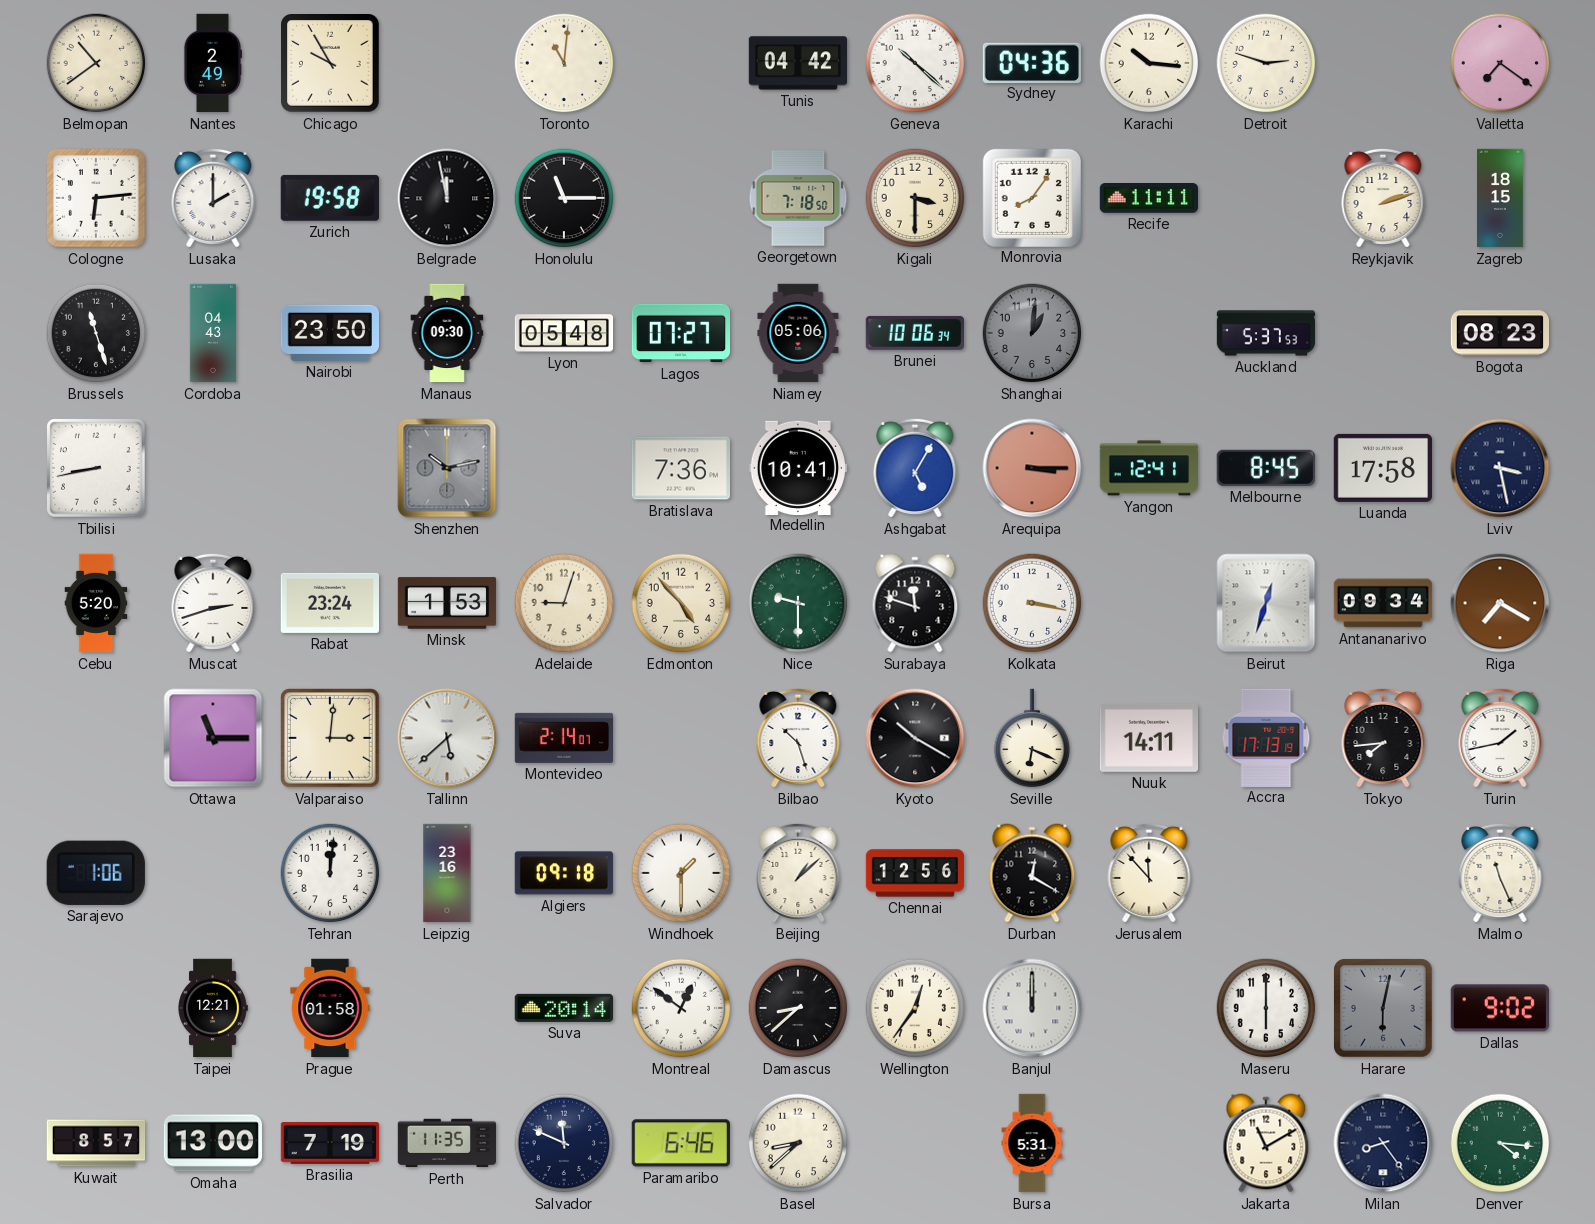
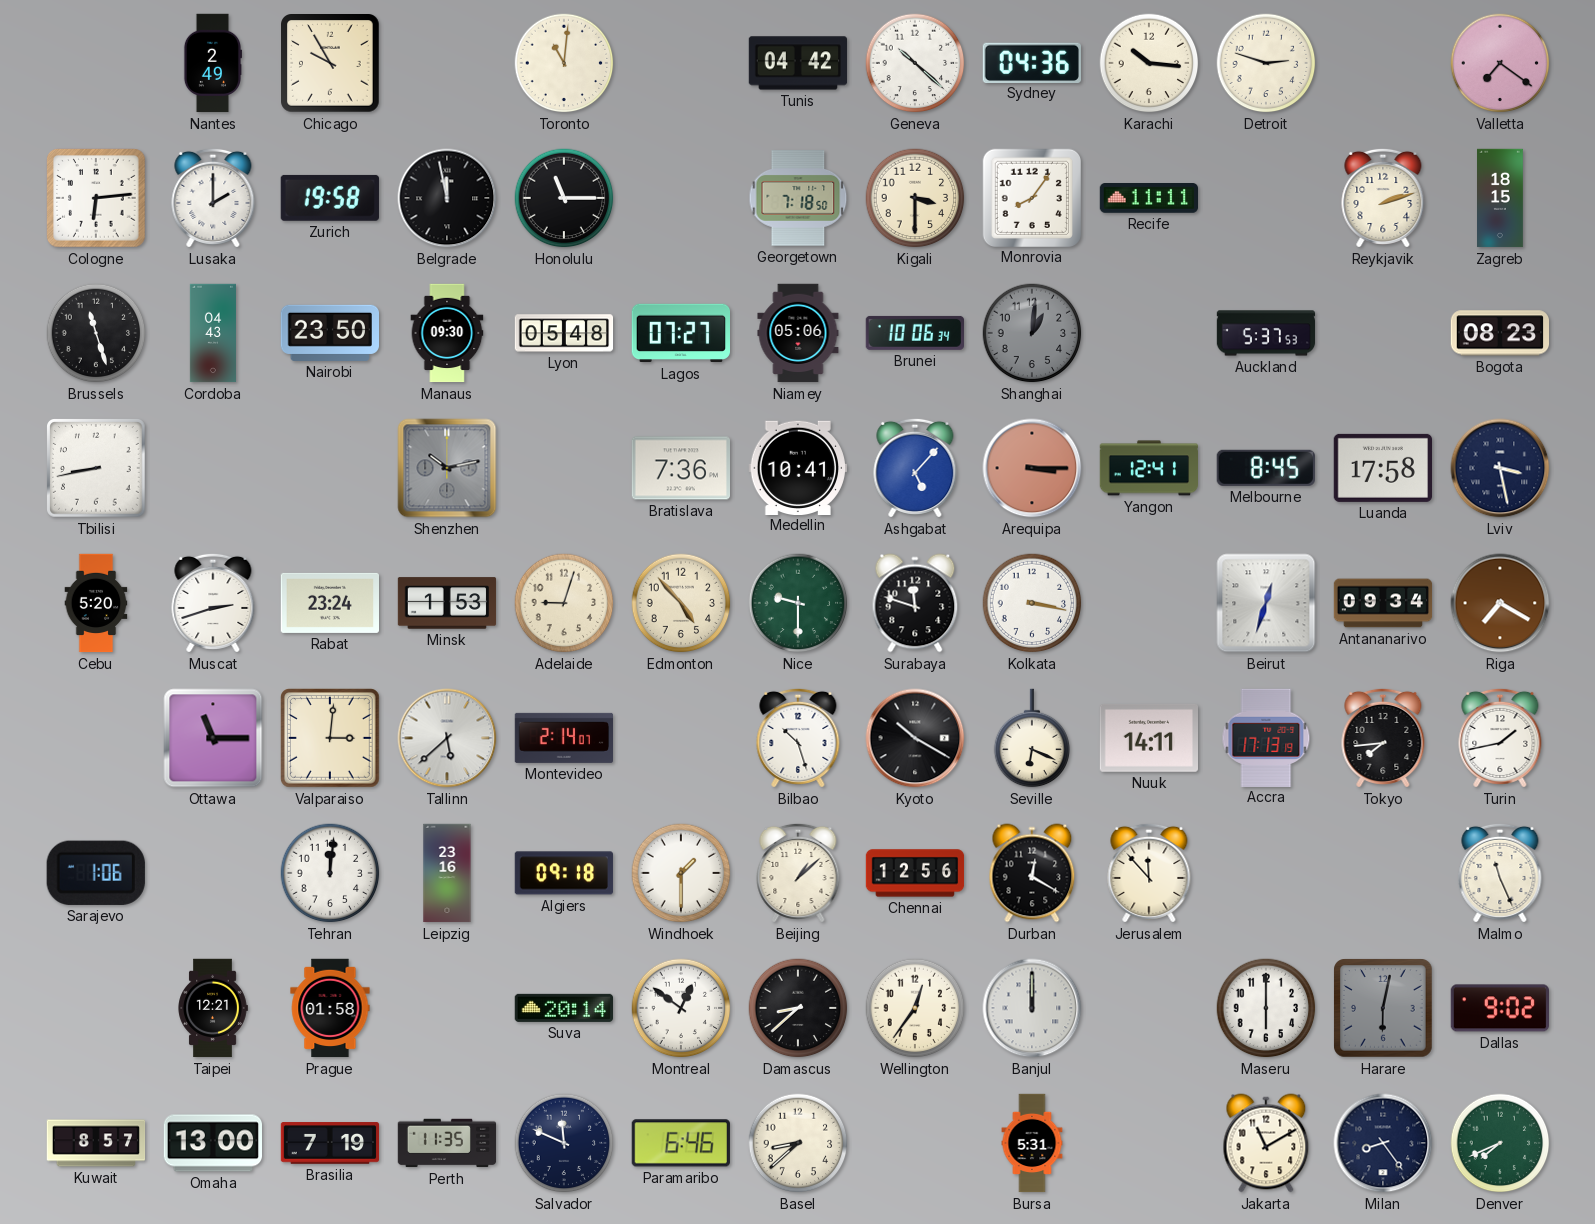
Belmopan: 10:39 -> none
Ashgabat: 5:05 -> 5:07
Denver: 4:16 -> 7:41
